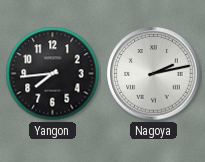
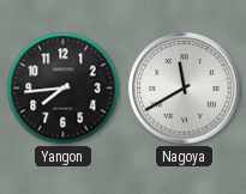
Nagoya: 2:13 -> 11:40
